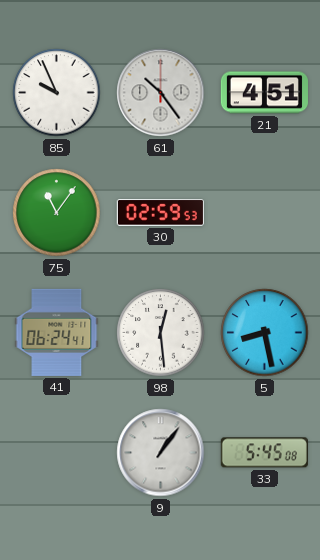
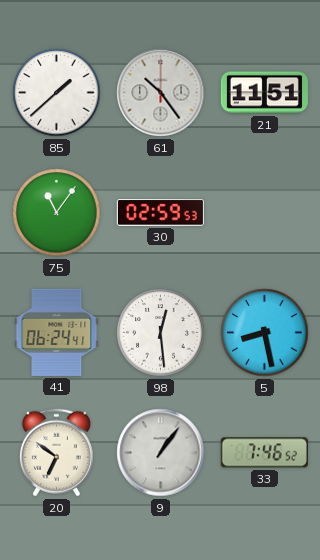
85: 9:56 -> 1:38
21: 4:51 -> 11:51
20: none -> 6:51
33: 5:45 -> 7:46
